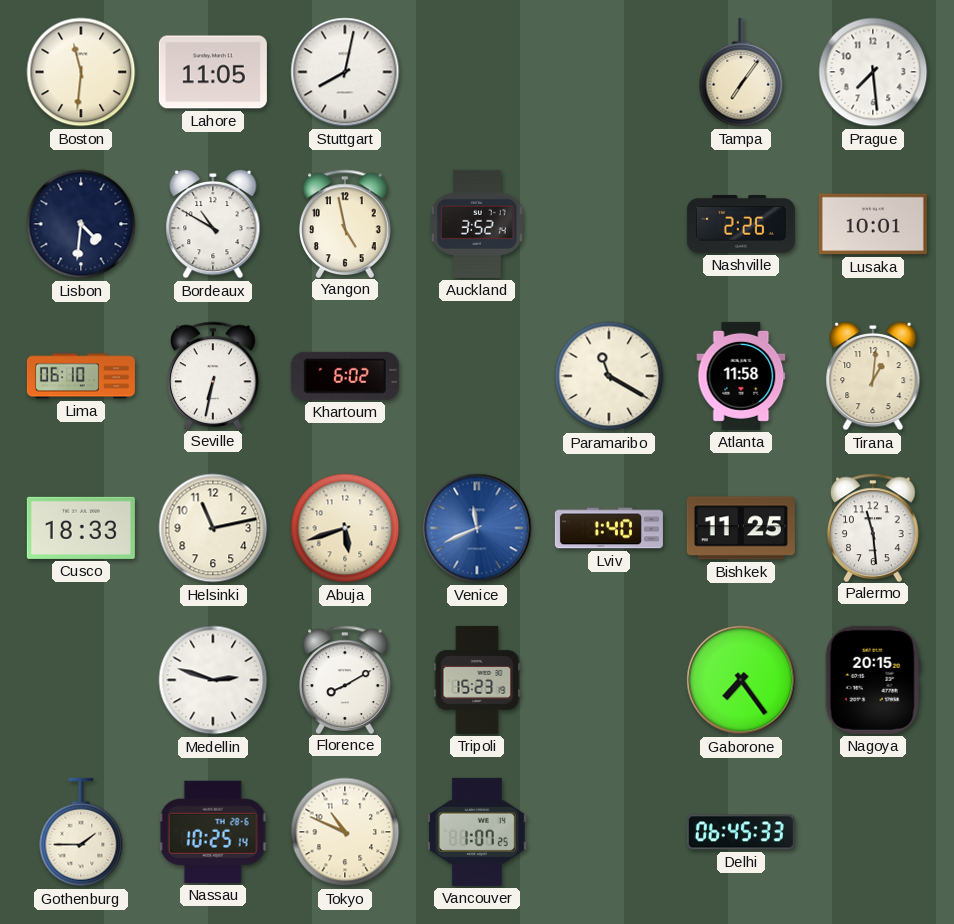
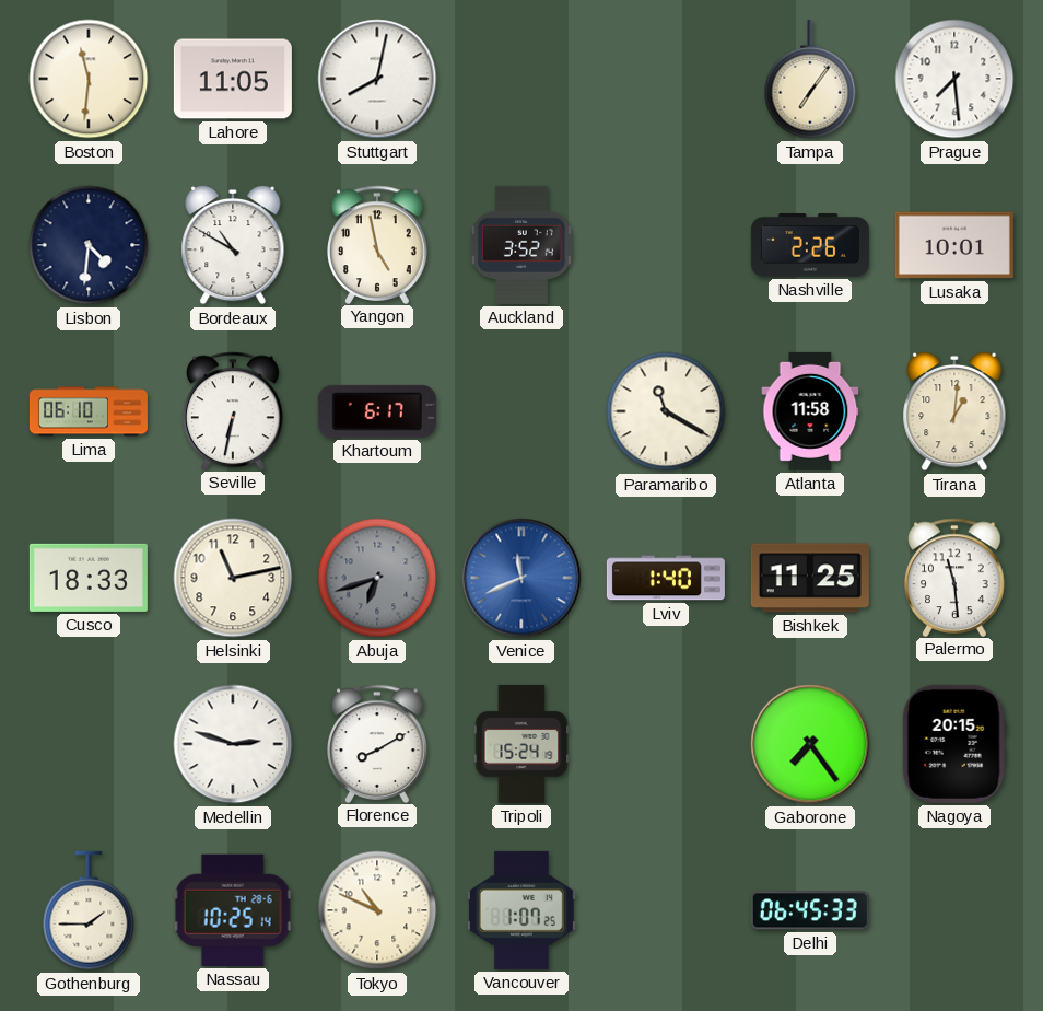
Khartoum: 6:02 -> 6:17
Abuja: 5:42 -> 6:42
Abuja dial: cream -> grey
Tripoli: 15:23 -> 15:24
